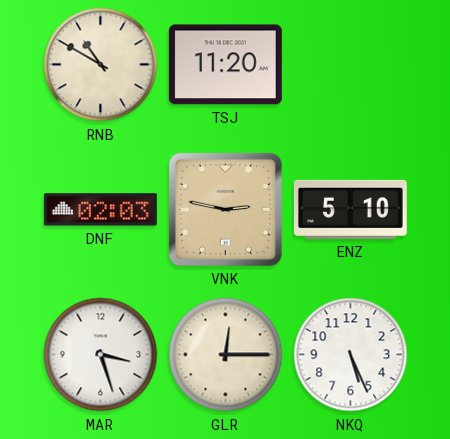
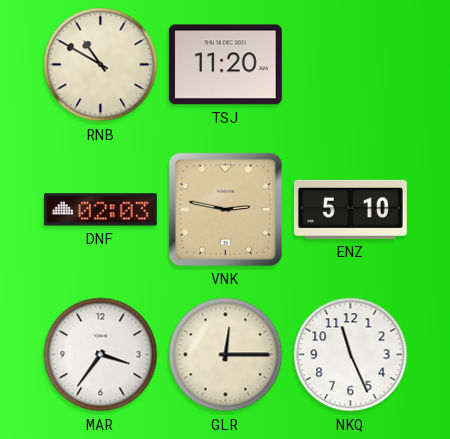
MAR: 3:27 -> 3:36
NKQ: 5:26 -> 11:26
